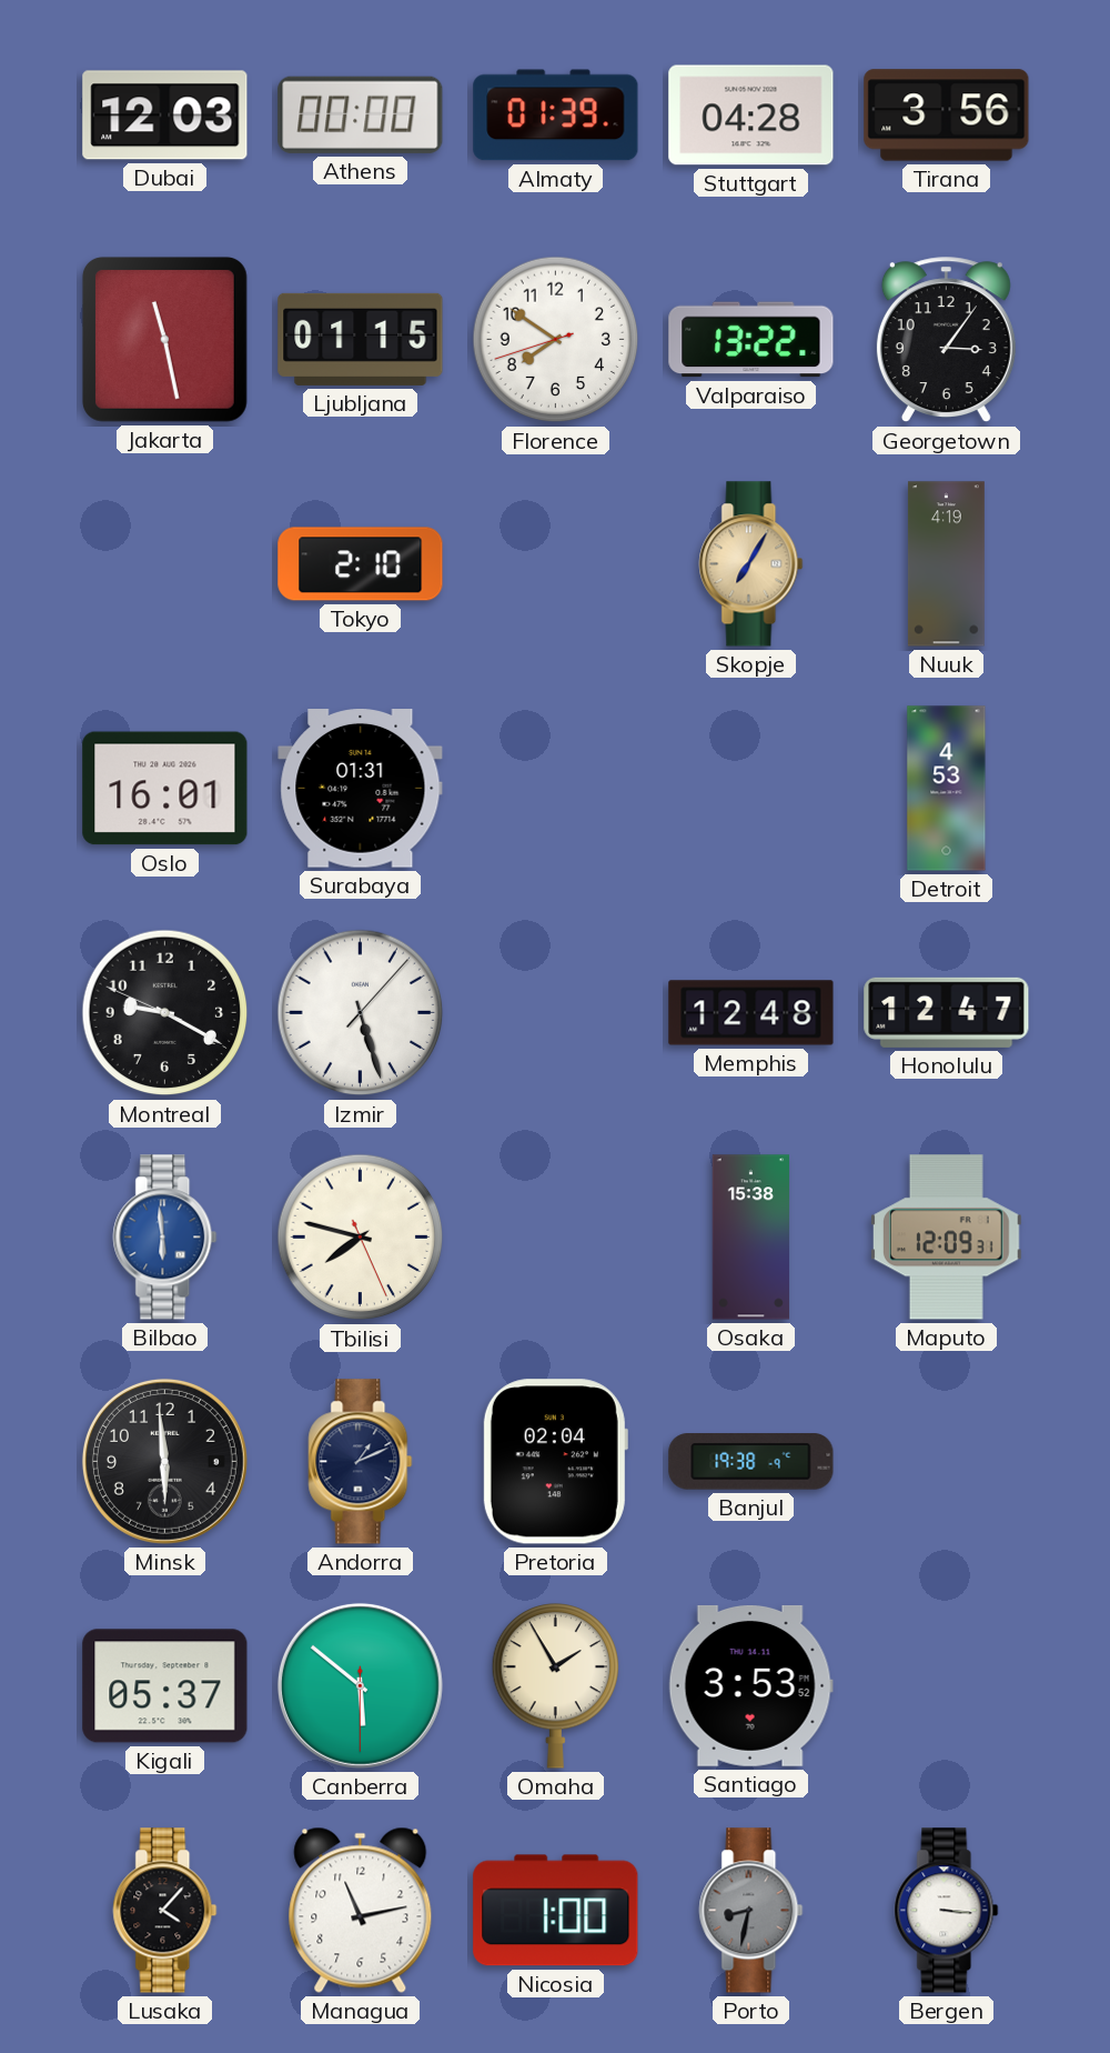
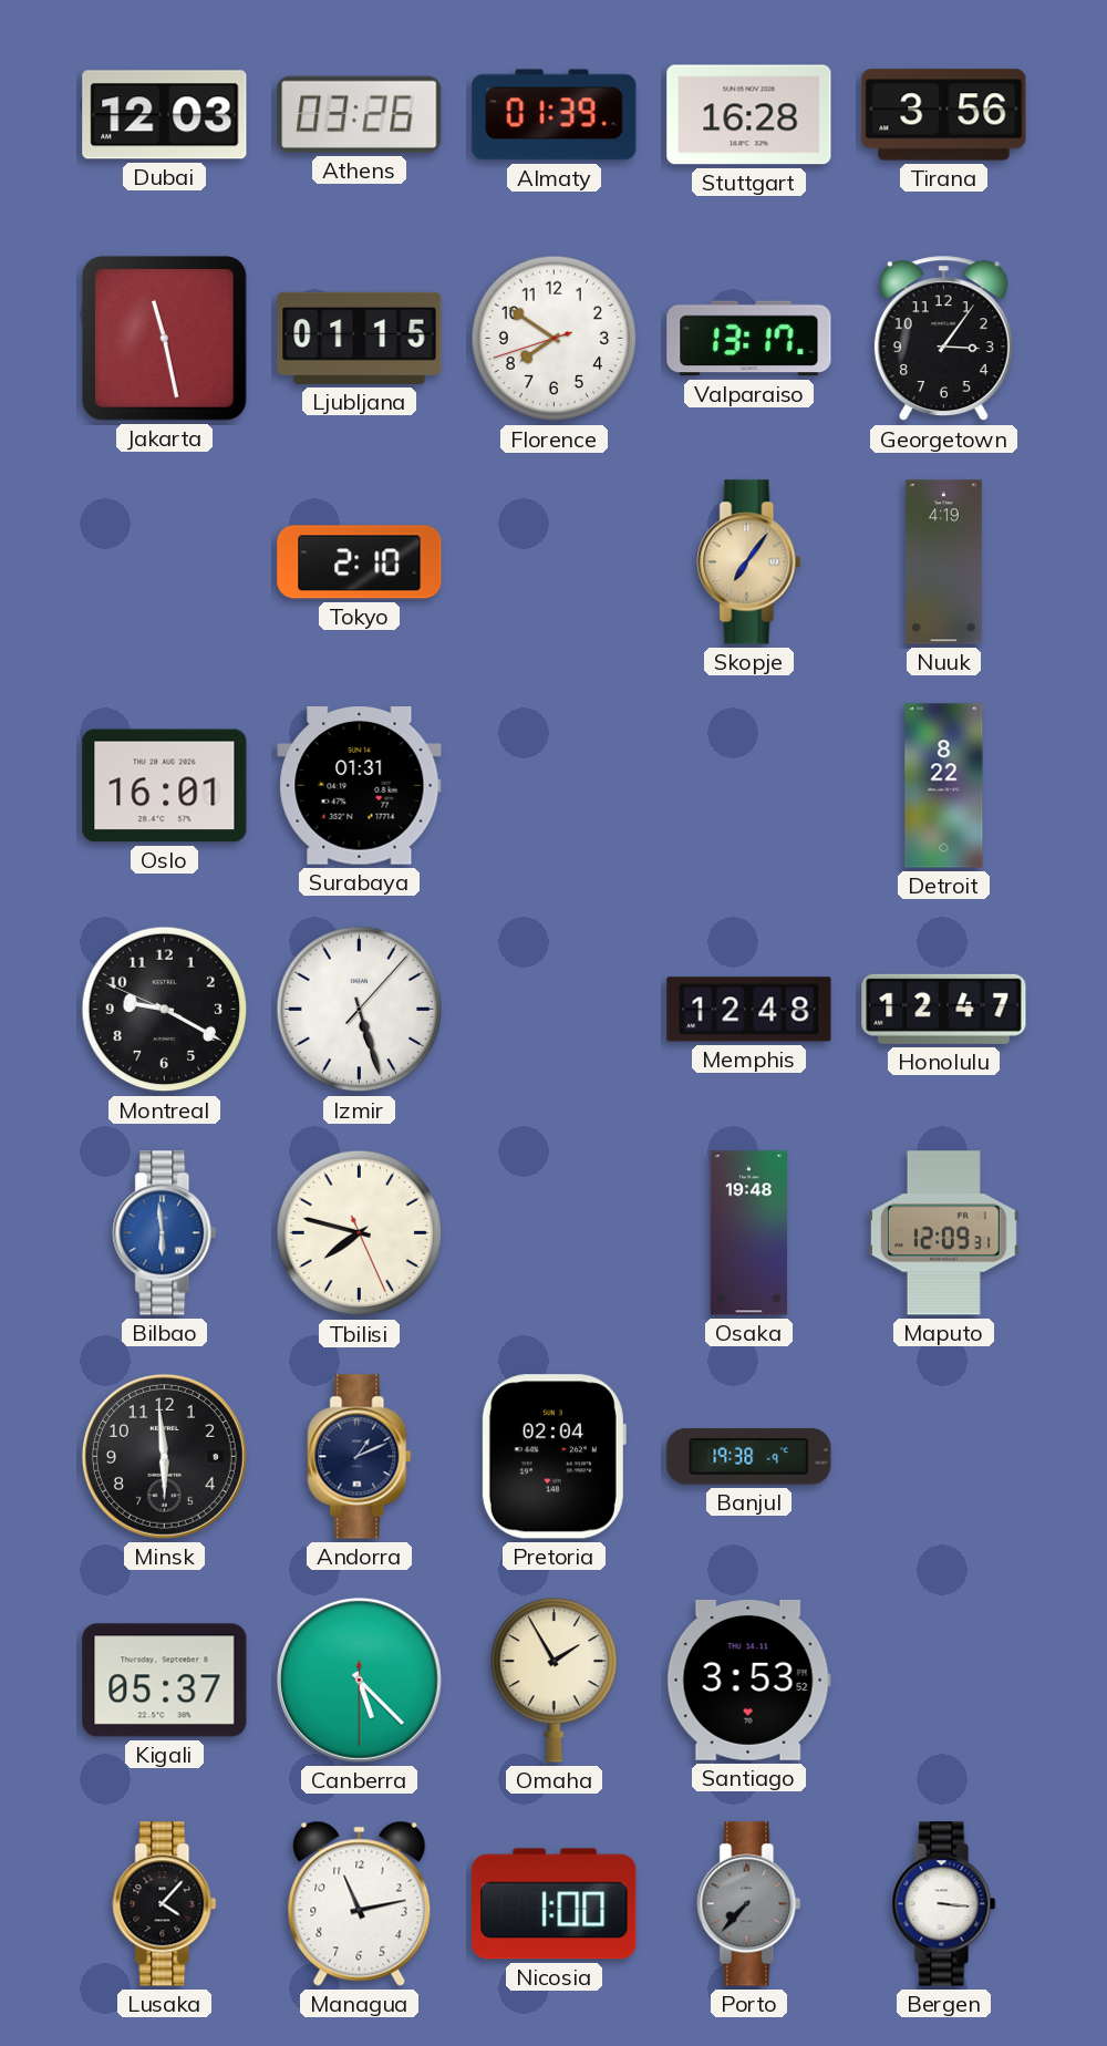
Athens: 00:00 -> 03:26
Stuttgart: 04:28 -> 16:28
Valparaiso: 13:22 -> 13:17
Skopje: 7:05 -> 7:06
Detroit: 4:53 -> 8:22
Osaka: 15:38 -> 19:48
Canberra: 5:51 -> 5:22
Porto: 8:32 -> 7:37
